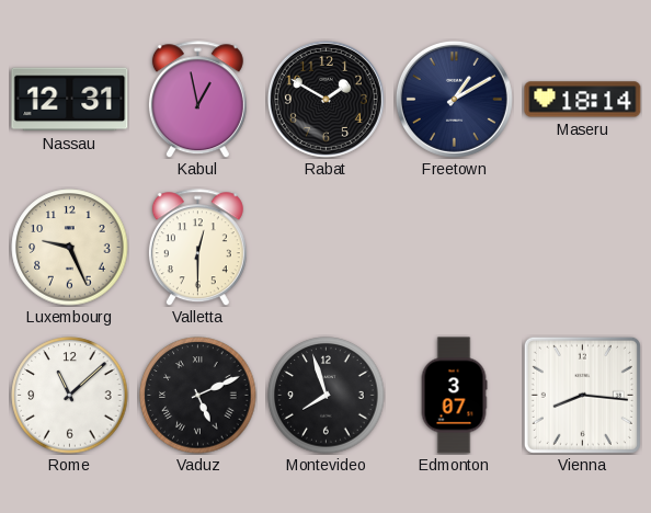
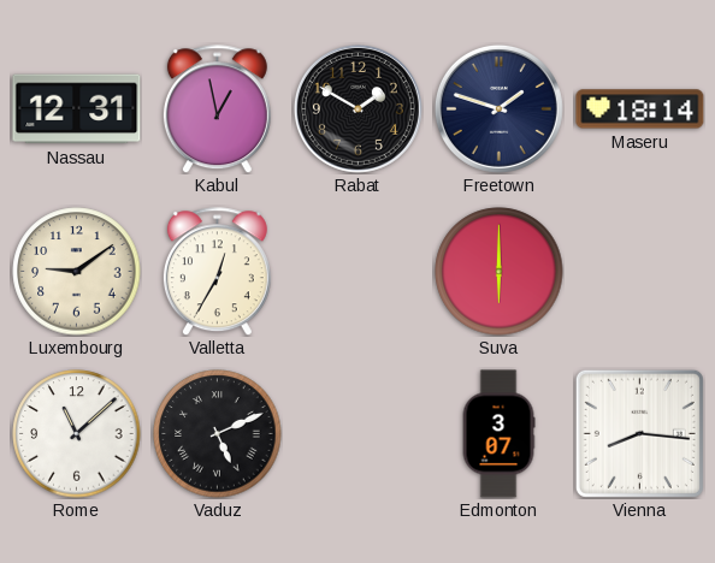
Freetown: 1:10 -> 1:48
Luxembourg: 9:26 -> 9:09
Valletta: 12:30 -> 12:35
Suva: none -> 6:00
Montevideo: 7:57 -> none
